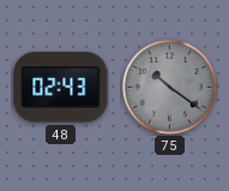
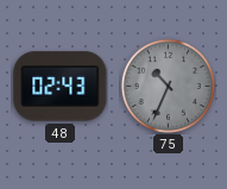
75: 10:21 -> 10:34
